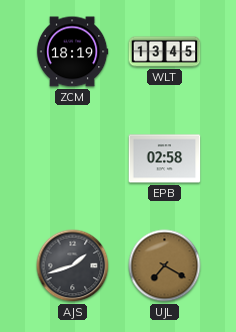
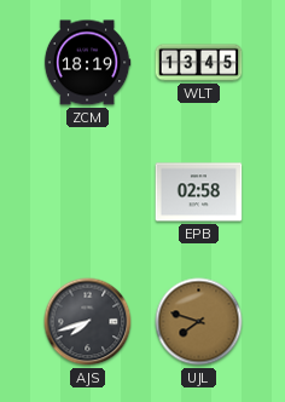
AJS: 1:42 -> 7:42
UJL: 7:20 -> 7:48
